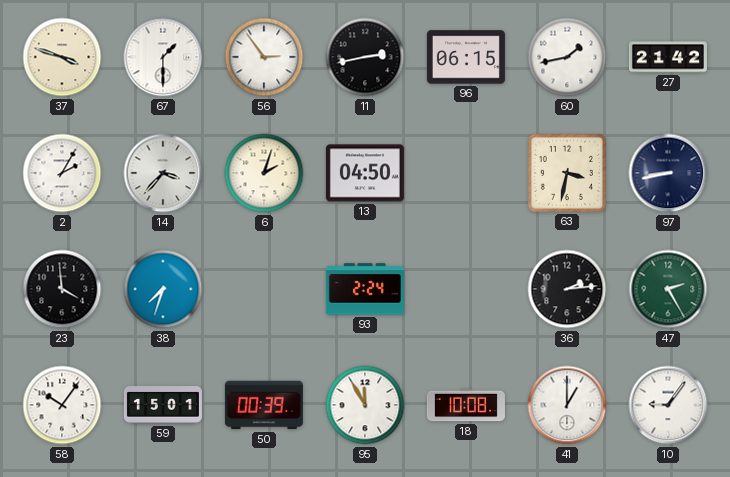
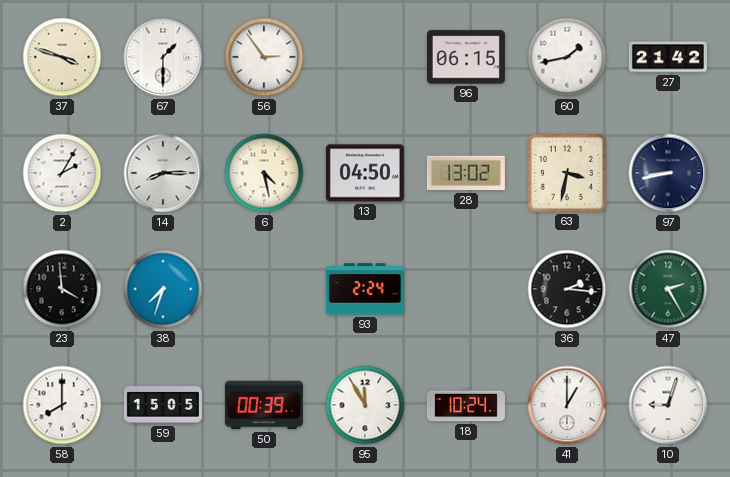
11: 2:43 -> none
14: 3:37 -> 8:15
6: 2:03 -> 4:28
28: none -> 13:02
36: 2:14 -> 2:16
58: 10:06 -> 8:00
59: 15:01 -> 15:05
18: 10:08 -> 10:24
10: 9:06 -> 9:03
